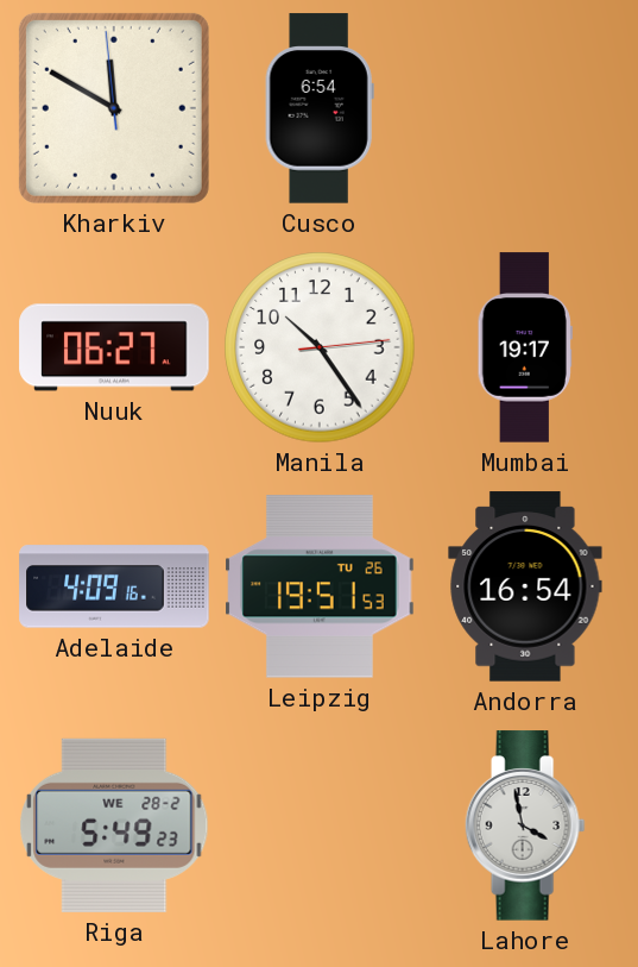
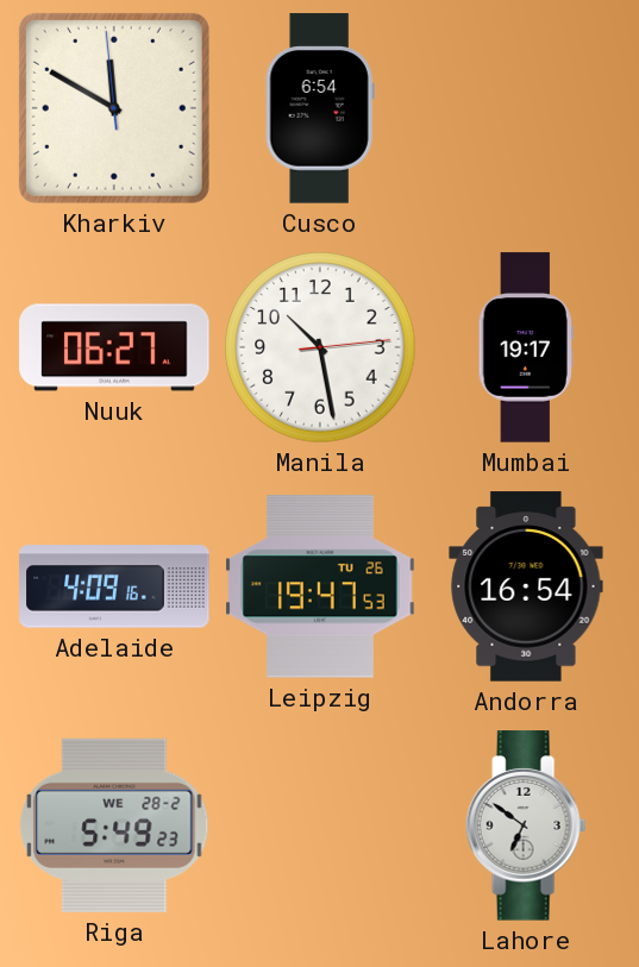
Manila: 10:24 -> 10:28
Leipzig: 19:51 -> 19:47
Lahore: 3:58 -> 6:51
